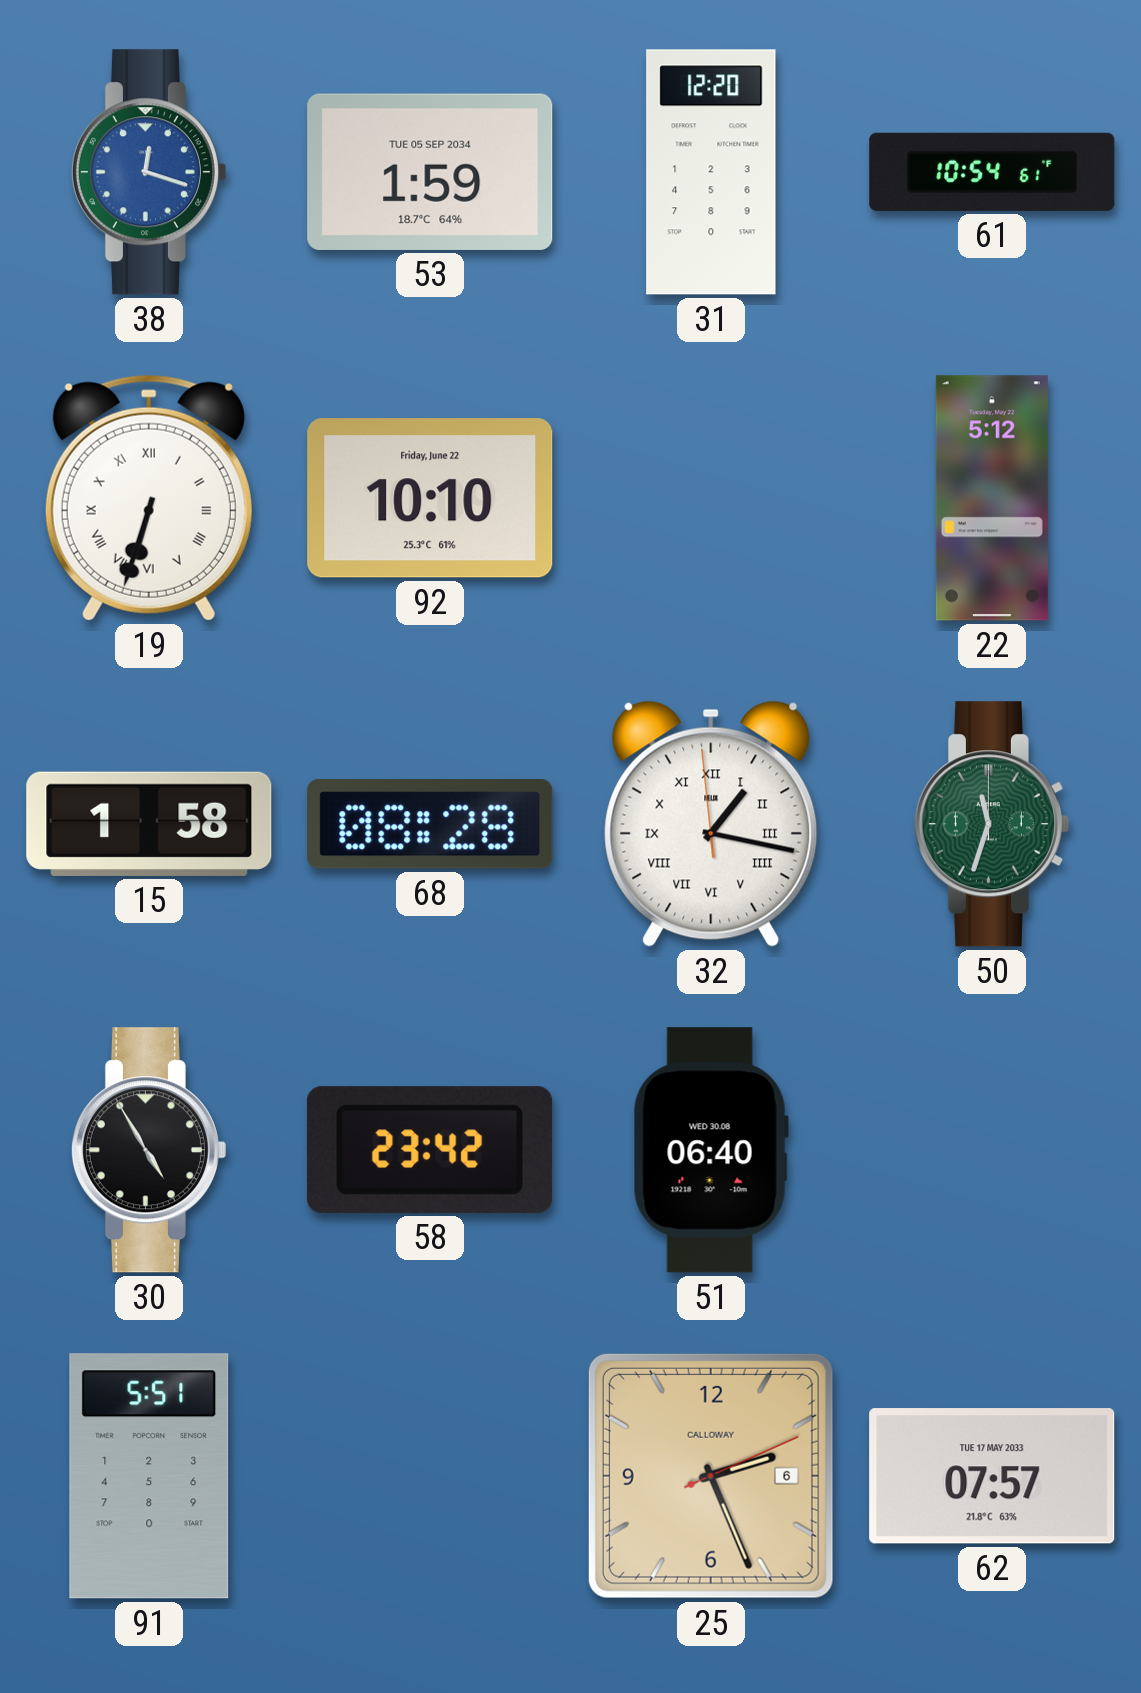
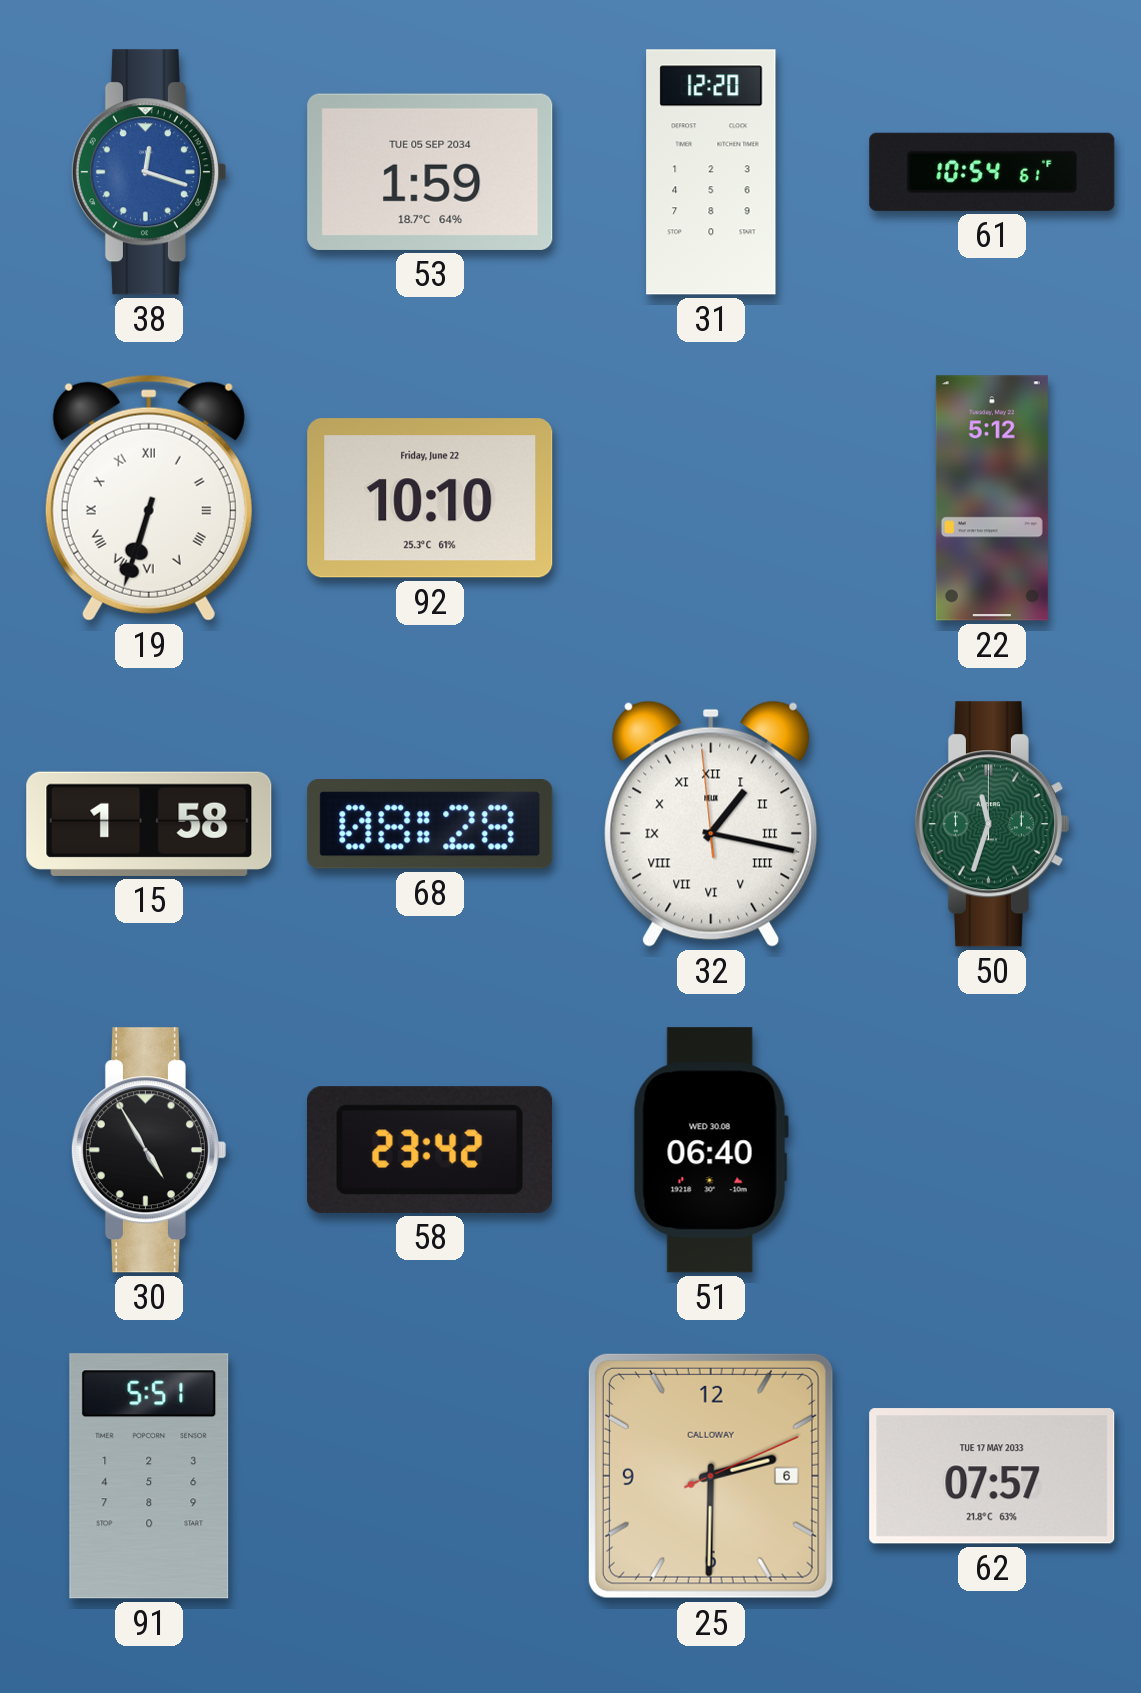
25: 2:26 -> 2:30
